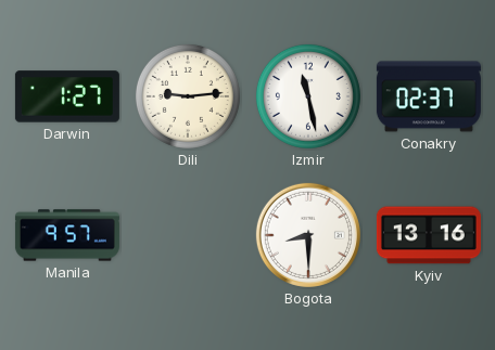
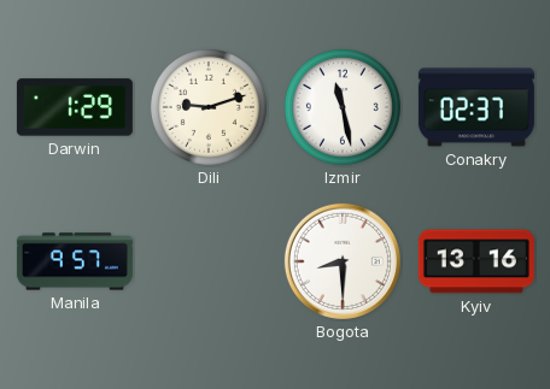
Darwin: 1:27 -> 1:29
Dili: 9:14 -> 9:12
